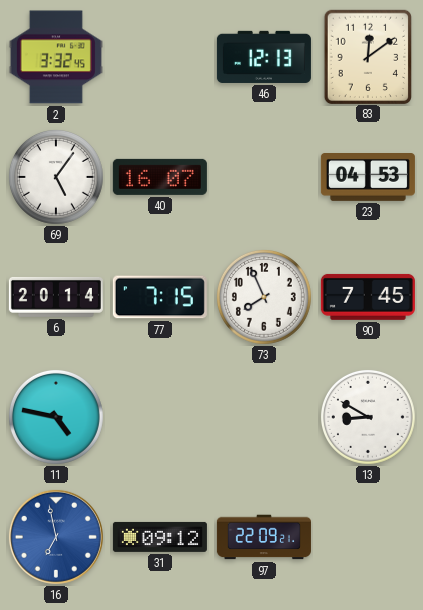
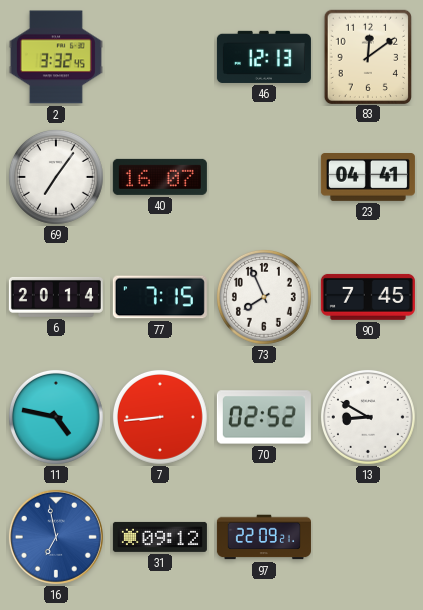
69: 5:06 -> 7:06
23: 04:53 -> 04:41
7: none -> 8:44
70: none -> 02:52
